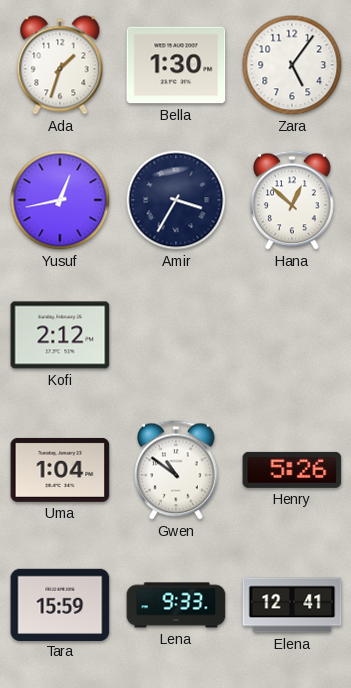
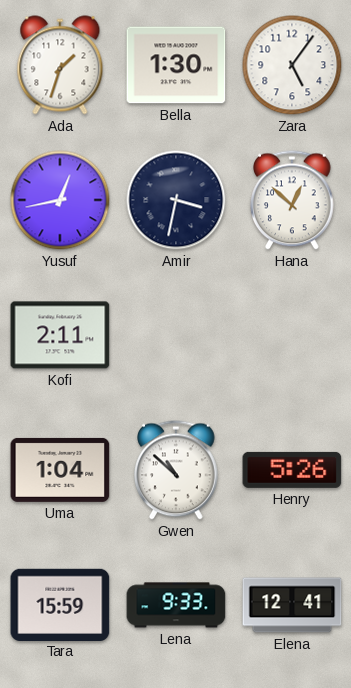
Amir: 3:35 -> 3:32
Kofi: 2:12 -> 2:11
Gwen: 10:51 -> 10:52
